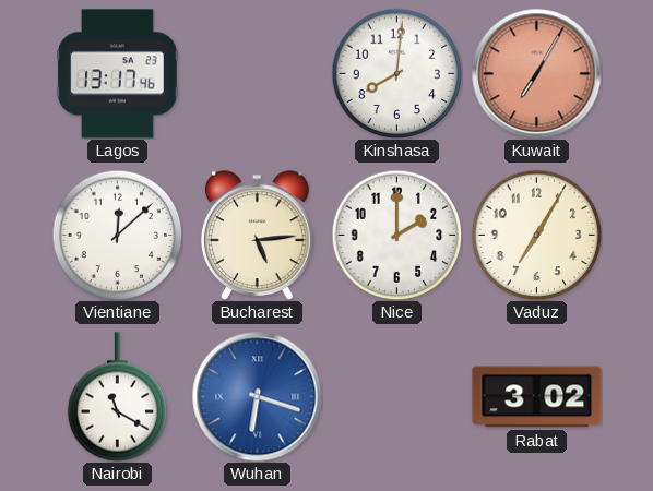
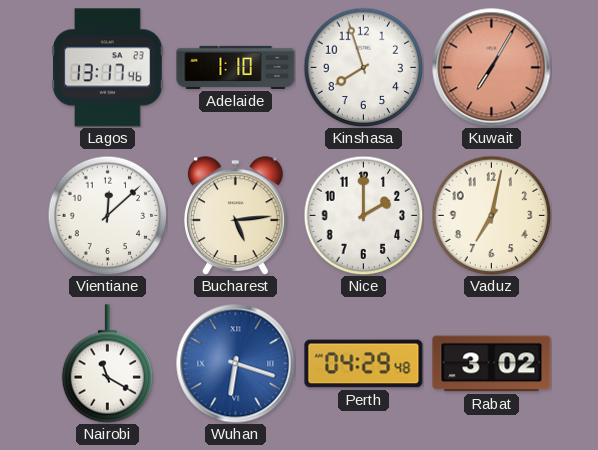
Adelaide: none -> 1:10
Kinshasa: 8:01 -> 7:57
Vaduz: 7:05 -> 7:02
Perth: none -> 04:29
